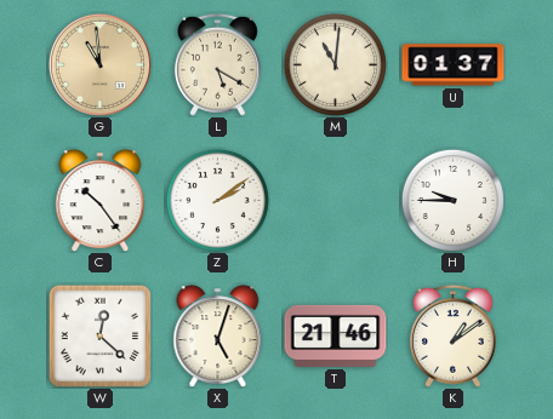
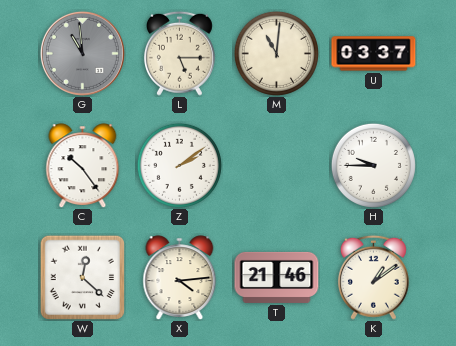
G dial: champagne -> grey
L: 5:20 -> 5:15
U: 01:37 -> 03:37
X: 5:03 -> 4:14
